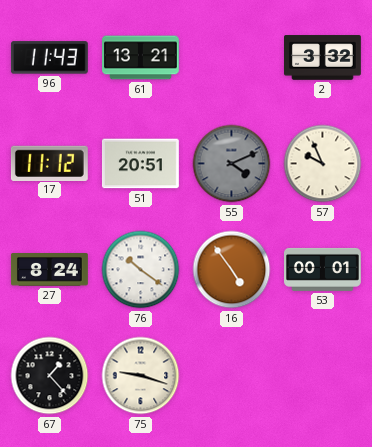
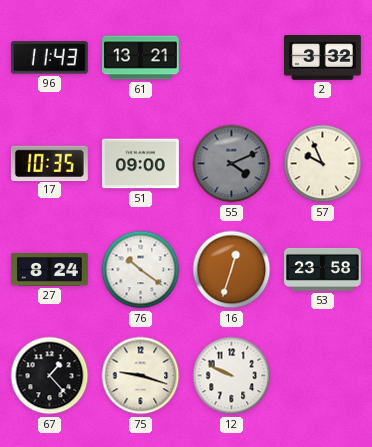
17: 11:12 -> 10:35
51: 20:51 -> 09:00
16: 4:54 -> 12:33
53: 00:01 -> 23:58
12: none -> 9:49
